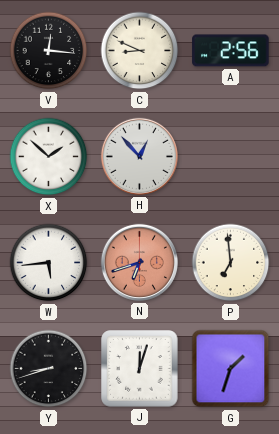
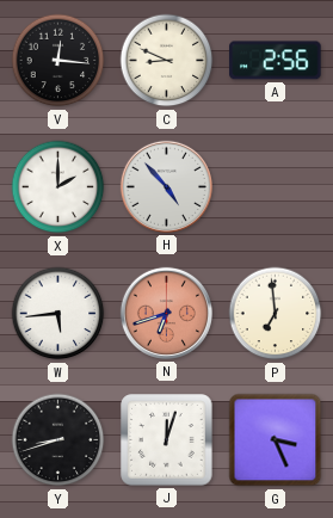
X: 1:52 -> 2:00
H: 12:53 -> 4:53
G: 1:33 -> 3:26
